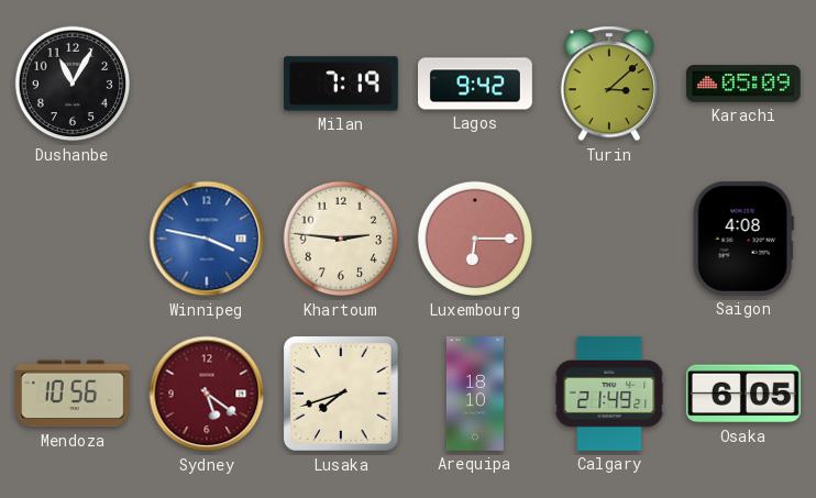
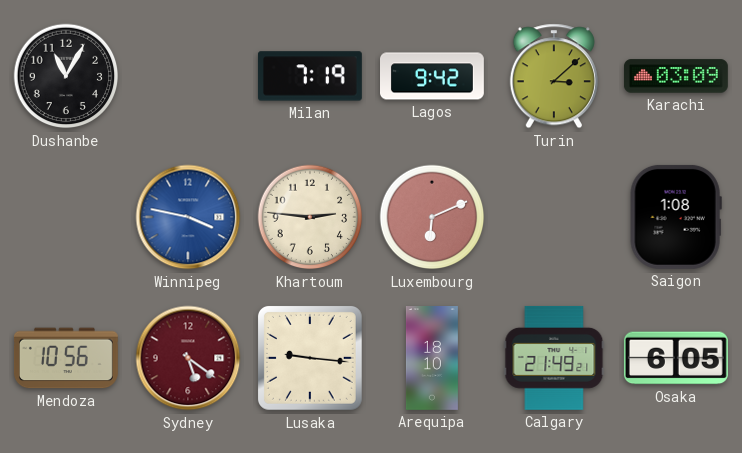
Karachi: 05:09 -> 03:09
Luxembourg: 6:15 -> 6:11
Saigon: 4:08 -> 1:08
Lusaka: 7:42 -> 9:16
